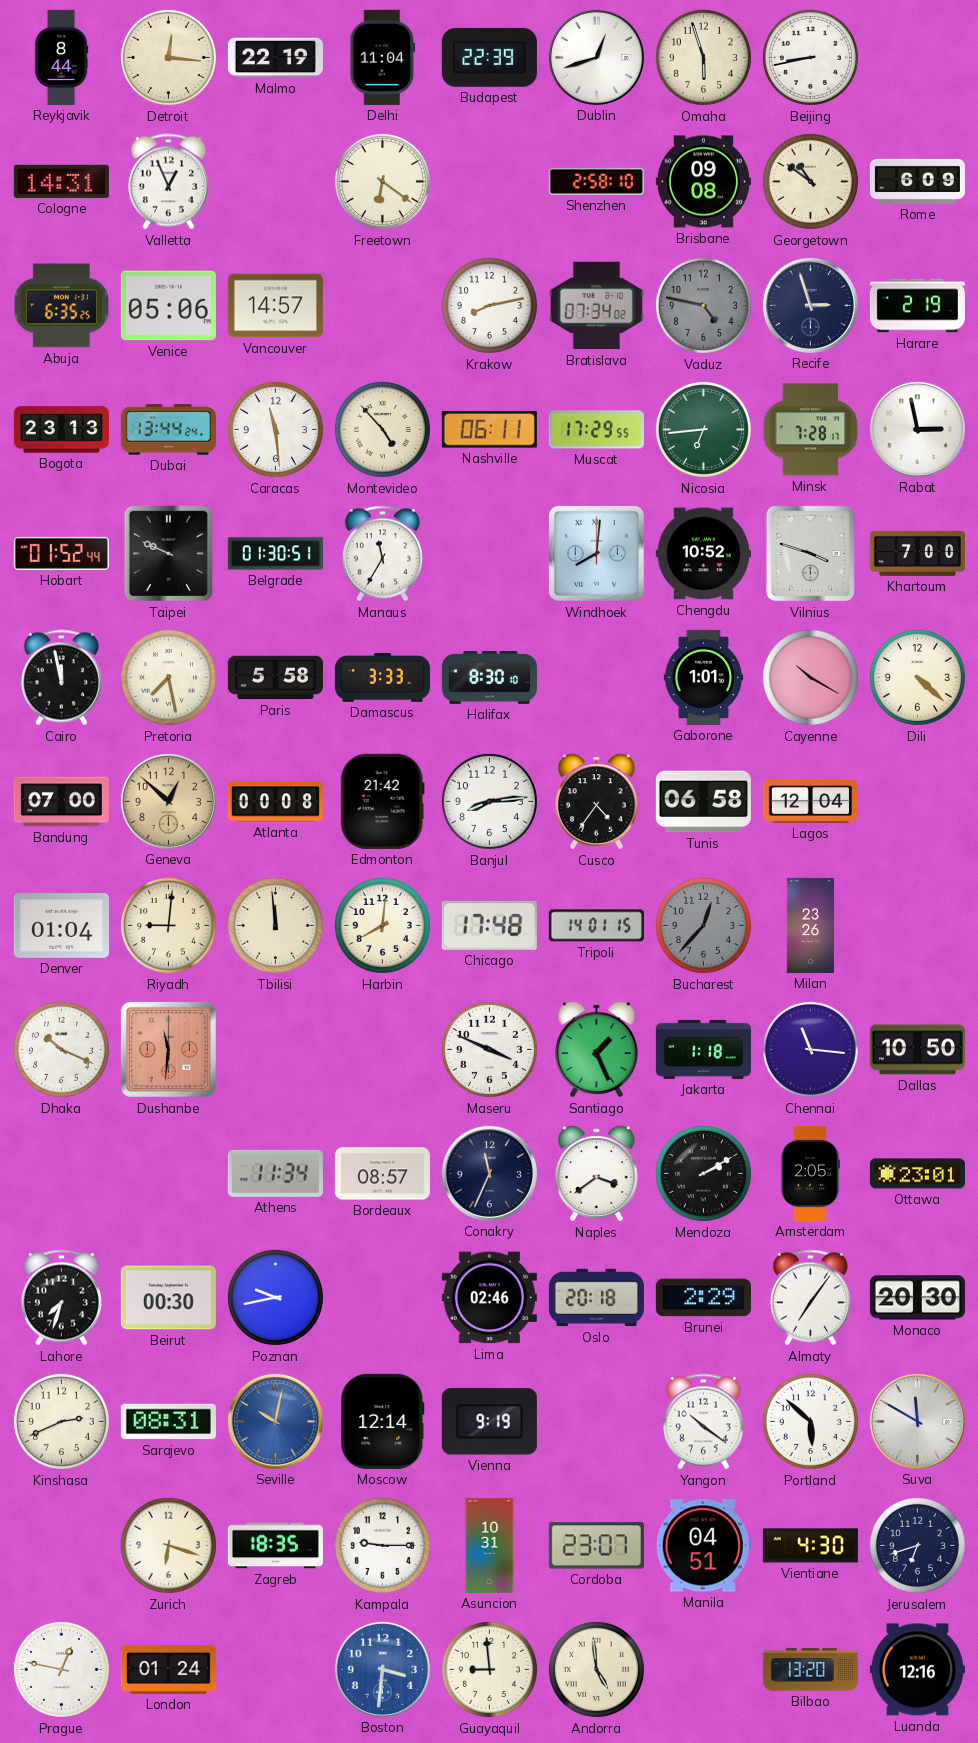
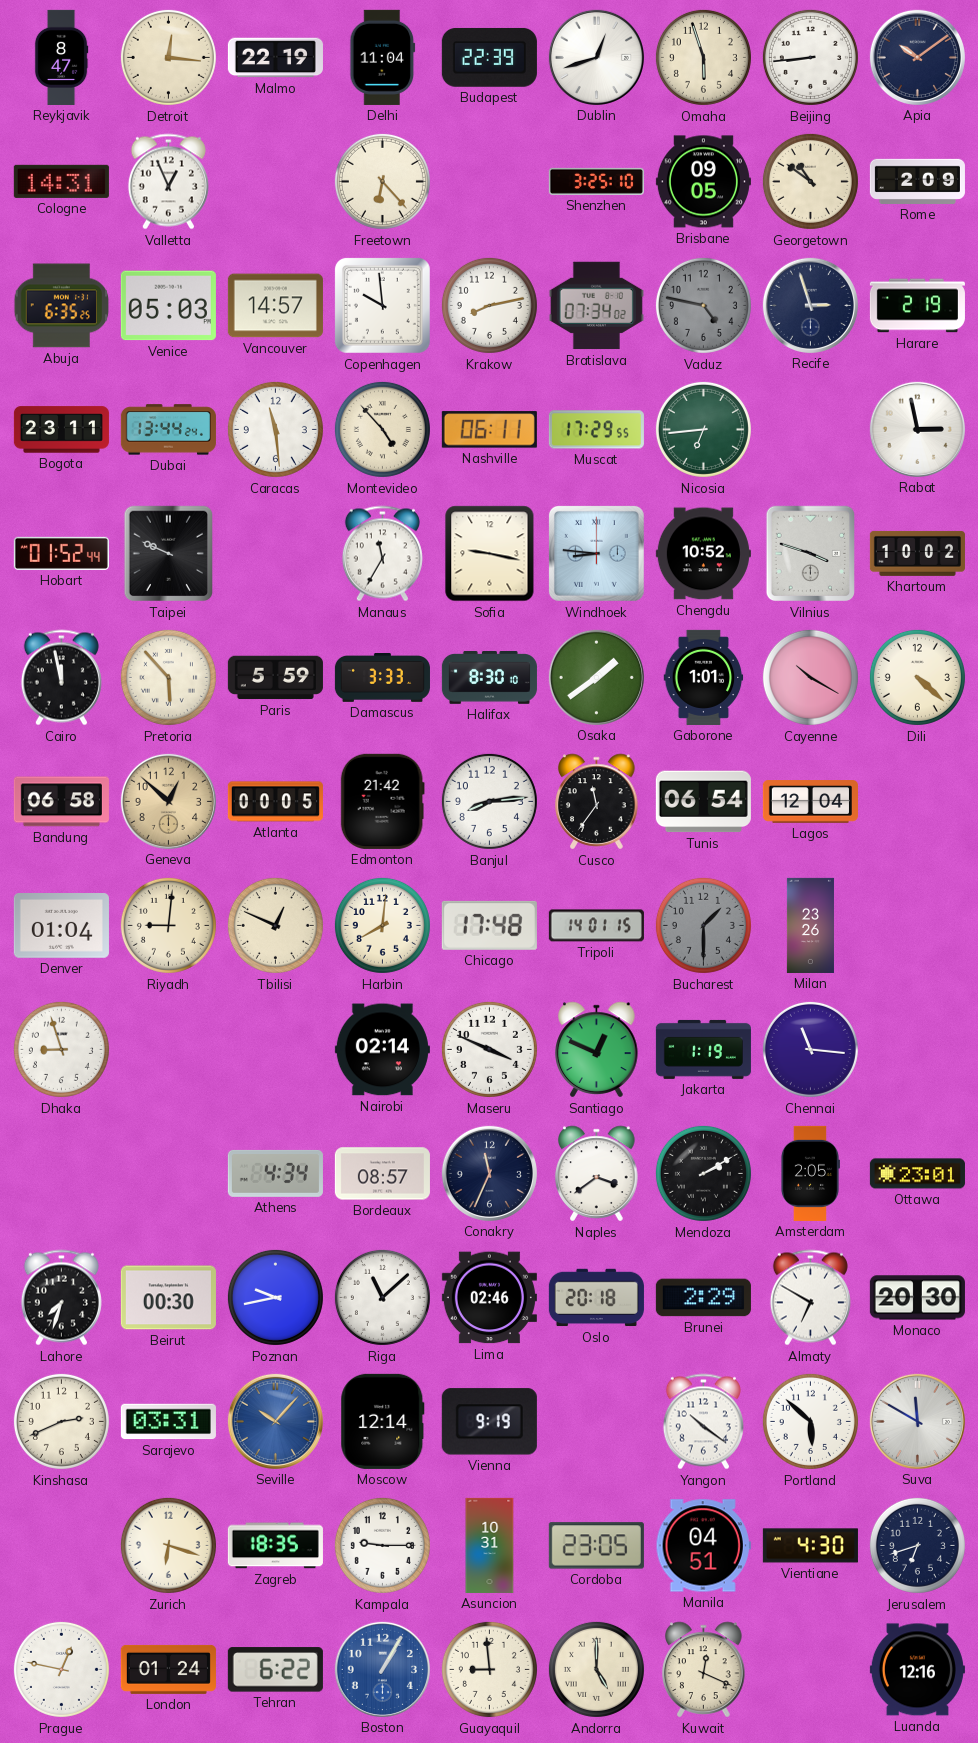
Reykjavik: 8:44 -> 8:47
Beijing: 8:43 -> 8:44
Apia: none -> 10:09
Freetown: 6:21 -> 6:23
Shenzhen: 2:58 -> 3:25
Brisbane: 09:08 -> 09:05
Rome: 6:09 -> 2:09
Venice: 05:06 -> 05:03
Copenhagen: none -> 9:59
Bogota: 23:13 -> 23:11
Minsk: 7:28 -> none
Belgrade: 01:30 -> none
Sofia: none -> 9:17
Windhoek: 8:01 -> 8:46
Khartoum: 7:00 -> 10:02
Pretoria: 7:28 -> 5:53
Paris: 5:58 -> 5:59
Osaka: none -> 1:39
Bandung: 07:00 -> 06:58
Atlanta: 00:08 -> 00:05
Cusco: 4:36 -> 11:36
Tunis: 06:58 -> 06:54
Tbilisi: 11:59 -> 12:49
Bucharest: 12:37 -> 1:30
Dhaka: 10:19 -> 8:57
Dushanbe: 11:31 -> none
Nairobi: none -> 02:14
Santiago: 1:26 -> 12:49
Jakarta: 1:18 -> 1:19
Dallas: 10:50 -> none
Athens: 11:34 -> 4:34
Riga: none -> 11:08
Almaty: 7:06 -> 6:50
Sarajevo: 08:31 -> 03:31
Seville: 10:02 -> 10:07
Cordoba: 23:07 -> 23:05
Tehran: none -> 6:22
Boston: 3:31 -> 1:05
Andorra: 4:59 -> 5:00
Kuwait: none -> 12:19
Bilbao: 13:20 -> none
